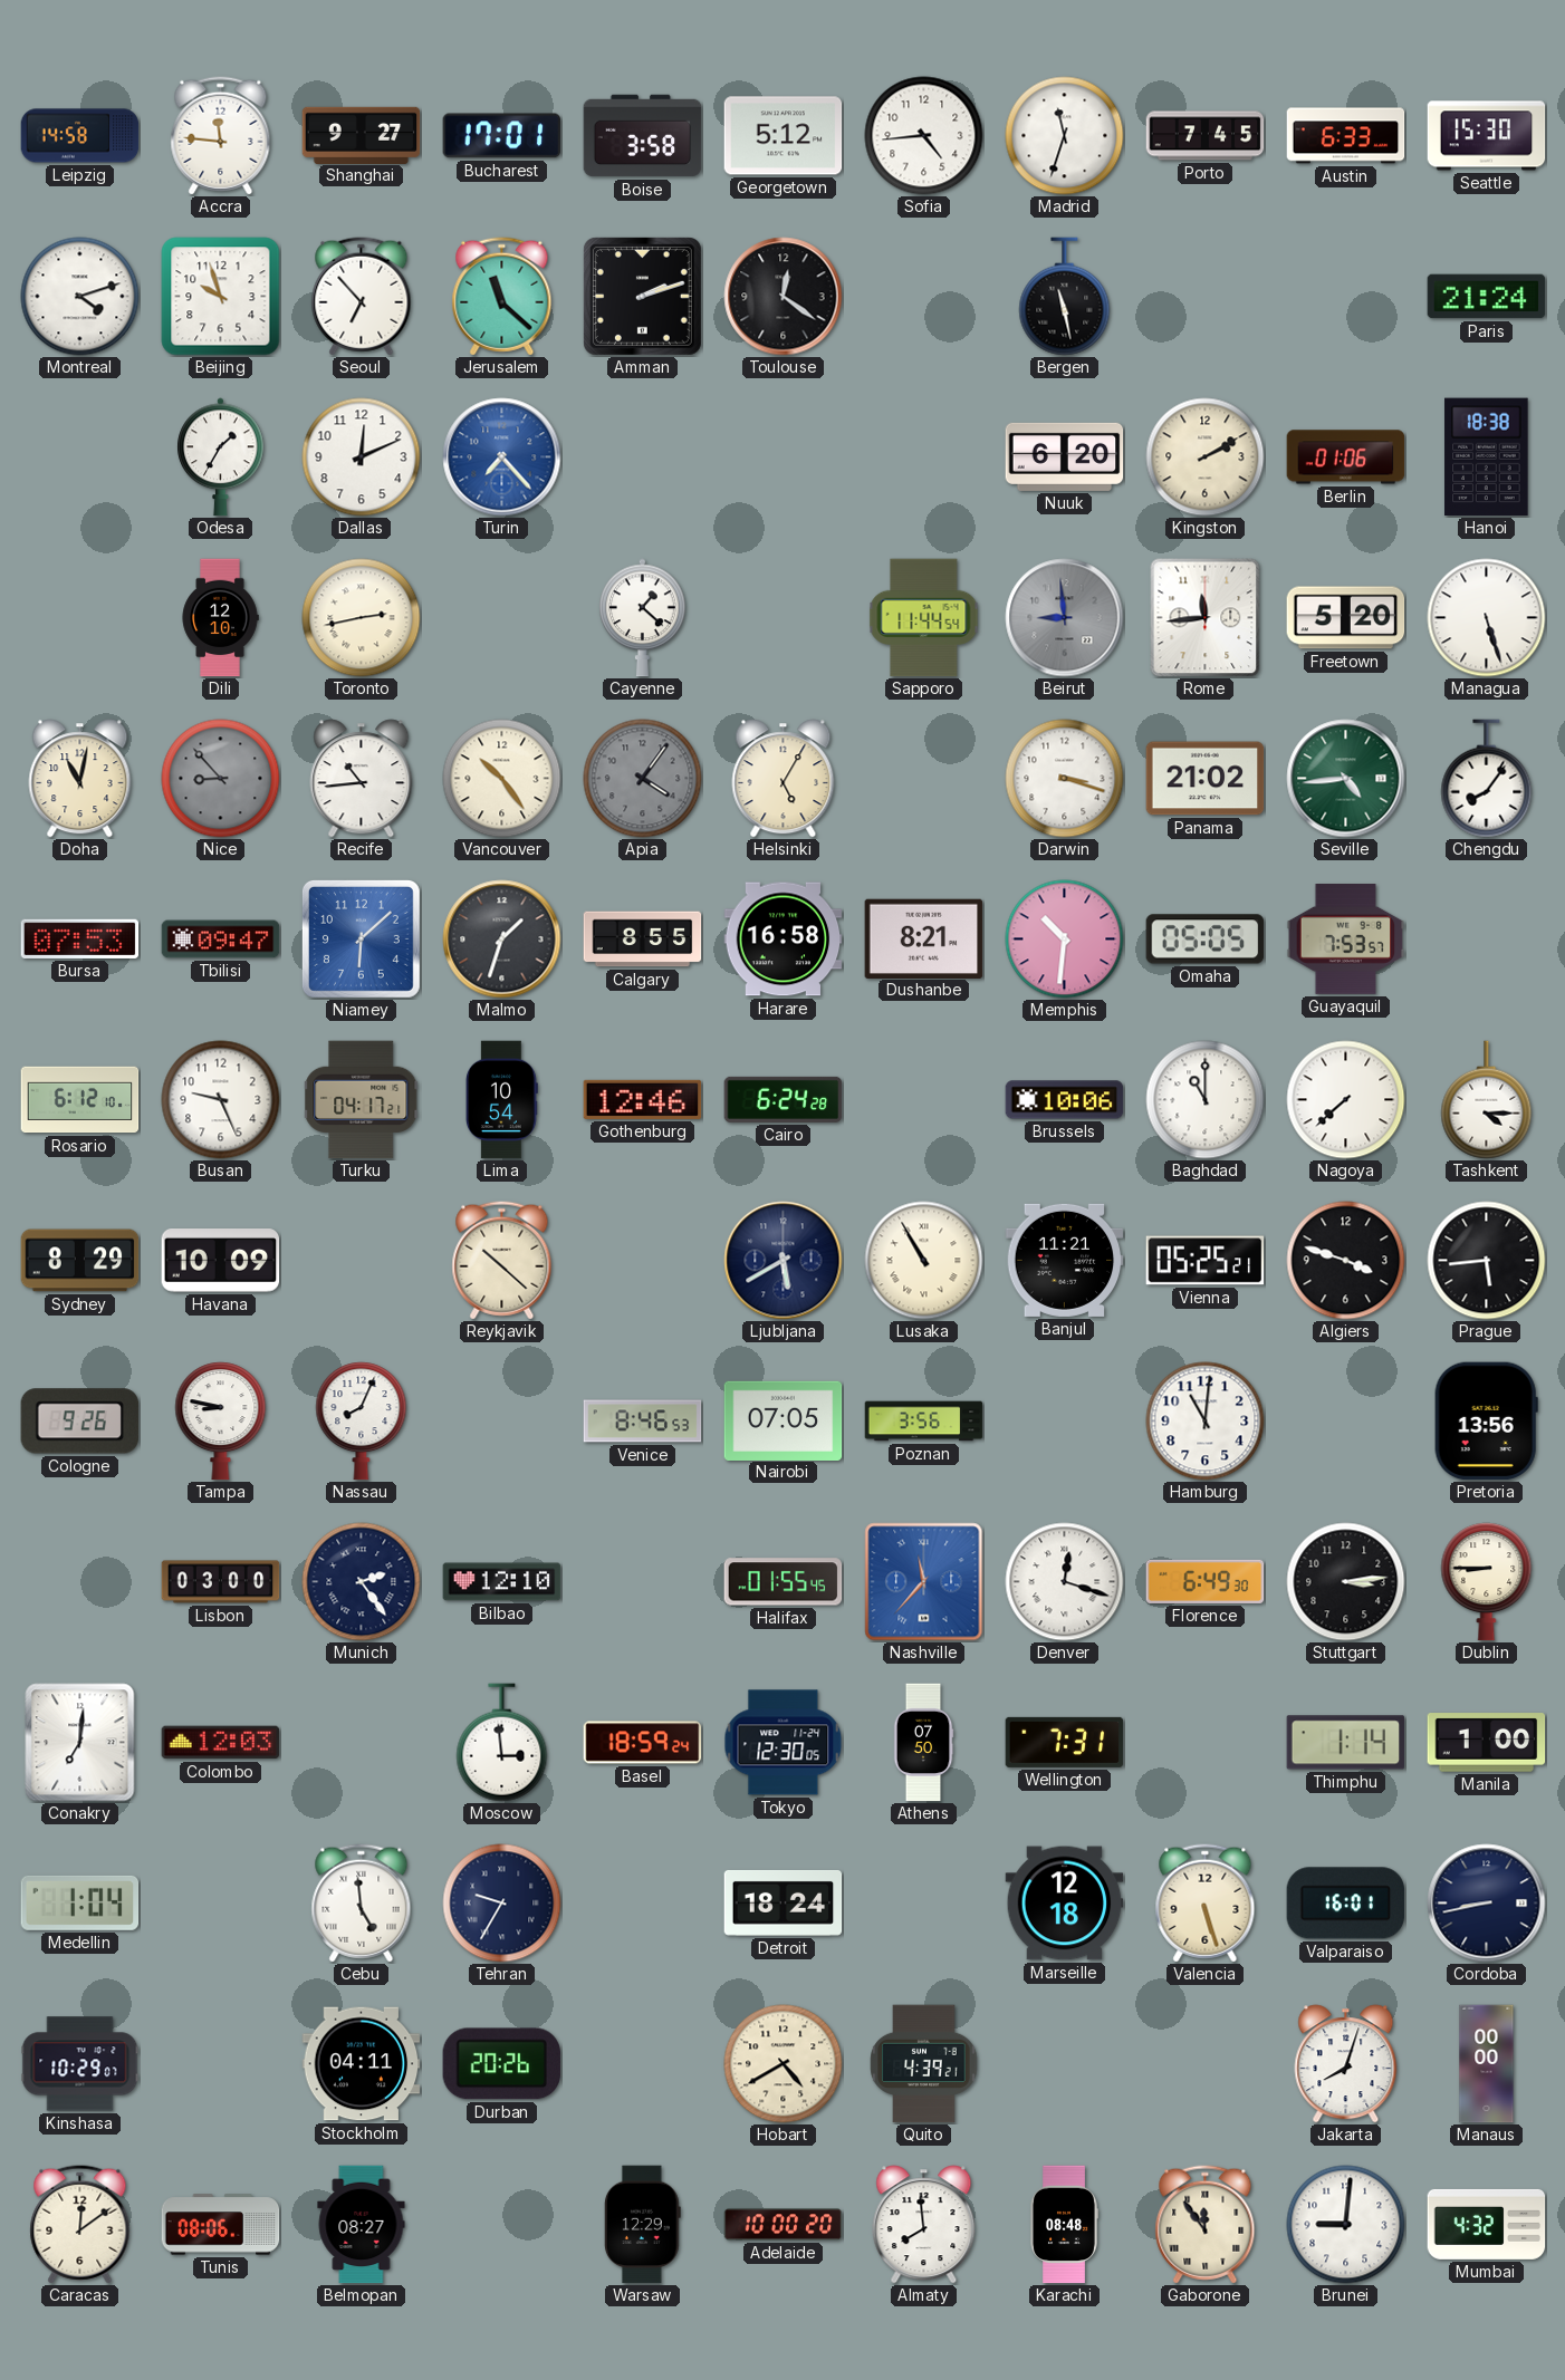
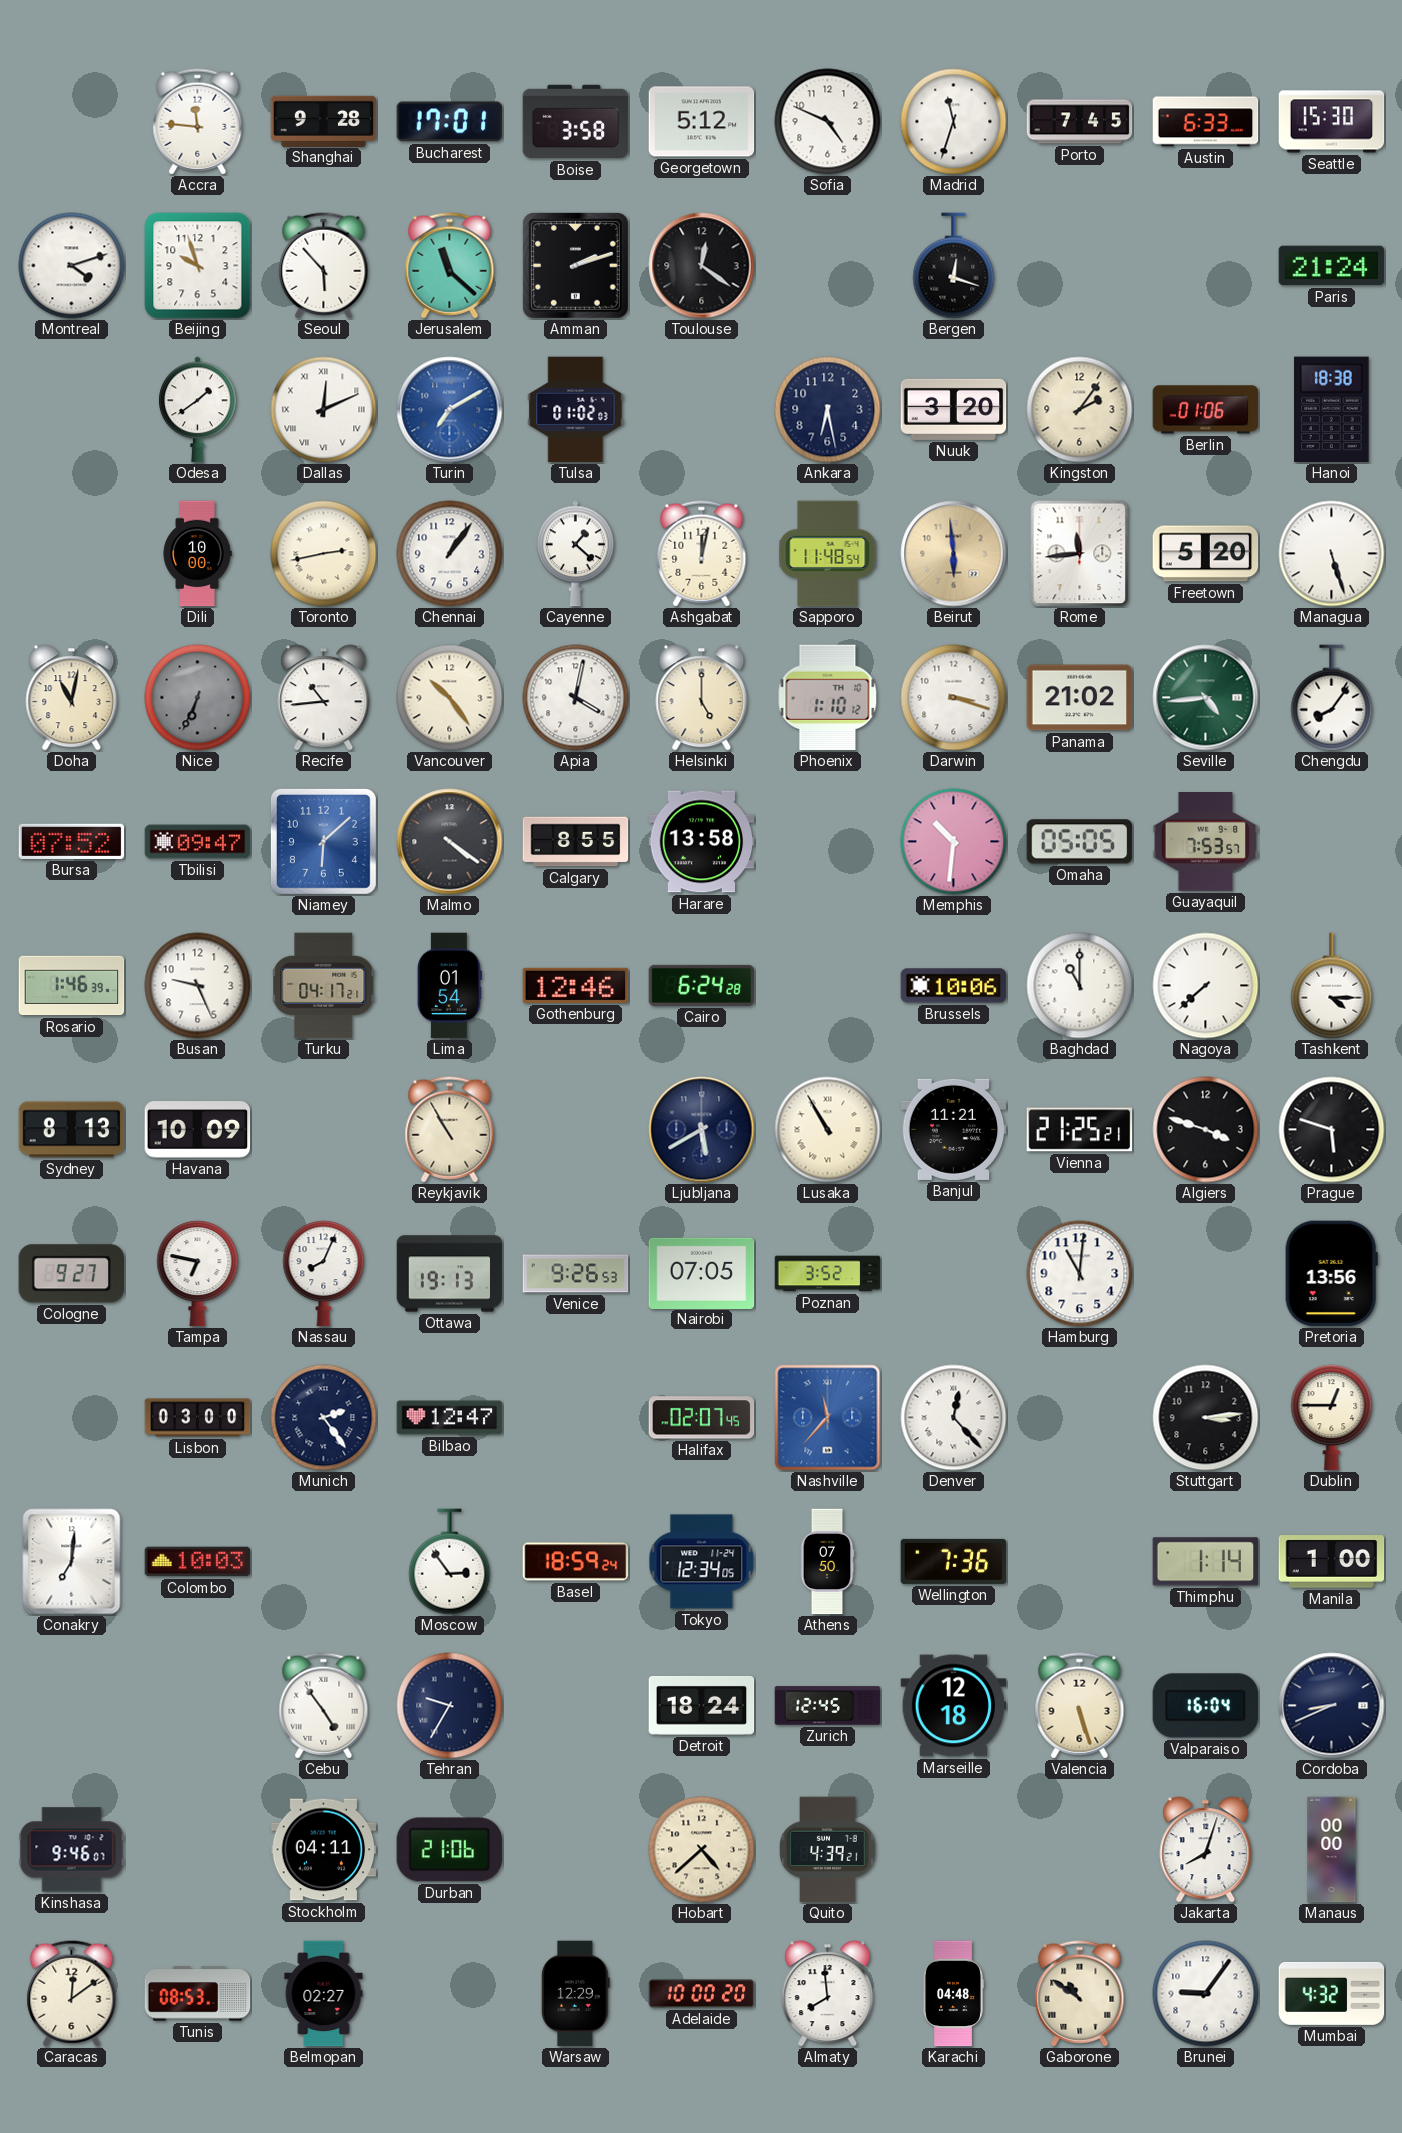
Leipzig: 14:58 -> none
Shanghai: 9:27 -> 9:28
Sofia: 4:44 -> 4:49
Seoul: 6:53 -> 5:53
Bergen: 11:28 -> 12:18
Odesa: 1:35 -> 1:39
Dallas numerals: Arabic -> Roman
Turin: 7:23 -> 7:10
Tulsa: none -> 01:02
Ankara: none -> 6:28
Nuuk: 6:20 -> 3:20
Kingston: 2:10 -> 2:06
Dili: 12:10 -> 10:00
Chennai: none -> 1:06
Ashgabat: none -> 12:02
Sapporo: 11:44 -> 11:48
Beirut: 8:59 -> 5:59
Beirut dial: grey -> champagne
Nice: 8:53 -> 6:34
Apia: 4:06 -> 4:02
Apia dial: grey -> white
Helsinki: 5:05 -> 5:00
Phoenix: none -> 1:10
Bursa: 07:53 -> 07:52
Malmo: 1:33 -> 4:21
Harare: 16:58 -> 13:58
Dushanbe: 8:21 -> none
Rosario: 6:12 -> 1:46
Lima: 10:54 -> 01:54
Sydney: 8:29 -> 8:13
Reykjavik: 10:22 -> 10:55
Vienna: 05:25 -> 21:25
Prague: 5:44 -> 5:48
Cologne: 9:26 -> 9:27
Tampa: 8:47 -> 6:47
Ottawa: none -> 19:13
Venice: 8:46 -> 9:26
Poznan: 3:56 -> 3:52
Bilbao: 12:10 -> 12:47
Halifax: 01:55 -> 02:07
Denver: 12:18 -> 12:23
Florence: 6:49 -> none
Dublin: 8:45 -> 12:45
Colombo: 12:03 -> 10:03
Moscow: 2:59 -> 2:54
Tokyo: 12:30 -> 12:34
Wellington: 7:31 -> 7:36
Medellin: 1:04 -> none
Cebu: 4:59 -> 4:54
Zurich: none -> 12:45
Valparaiso: 16:01 -> 16:04
Cordoba: 8:43 -> 8:41
Kinshasa: 10:29 -> 9:46
Durban: 20:26 -> 21:06
Hobart: 4:40 -> 4:38
Tunis: 08:06 -> 08:53
Belmopan: 08:27 -> 02:27
Karachi: 08:48 -> 04:48
Gaborone: 11:54 -> 10:51
Brunei: 9:01 -> 9:06
